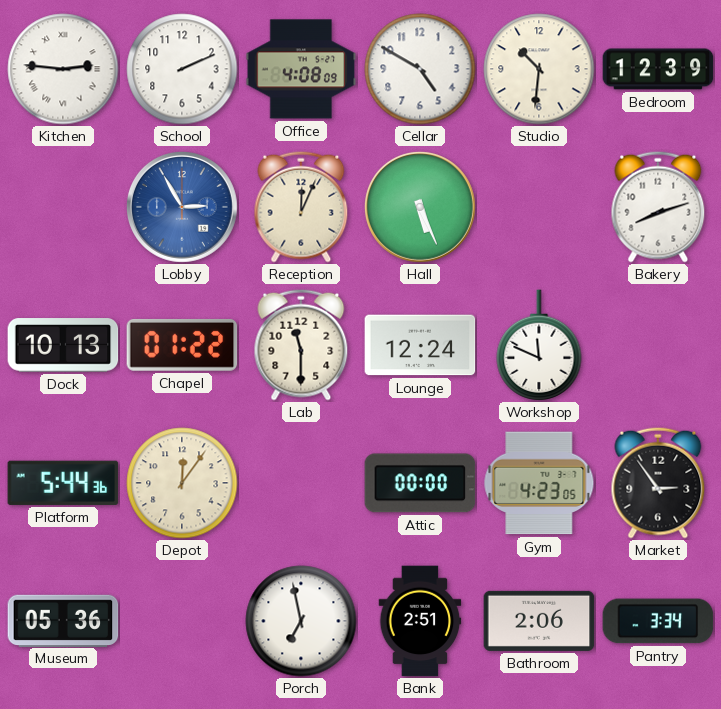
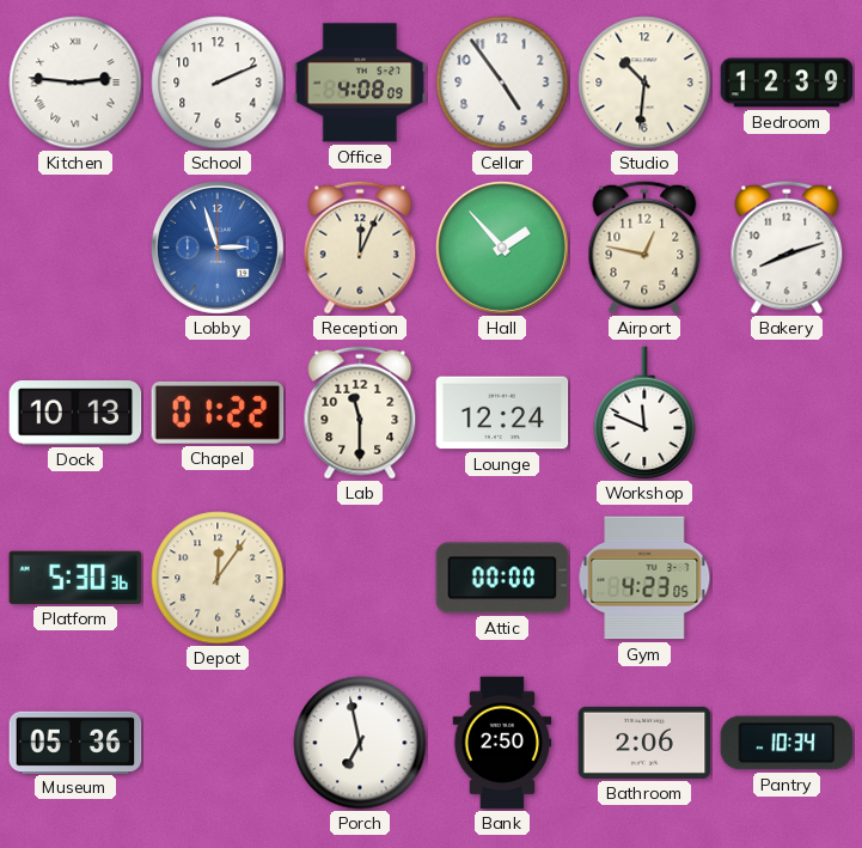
Cellar: 4:50 -> 4:54
Lobby: 2:55 -> 2:57
Hall: 5:26 -> 1:53
Airport: none -> 12:47
Platform: 5:44 -> 5:30
Market: 2:54 -> none
Bank: 2:51 -> 2:50
Pantry: 3:34 -> 10:34
